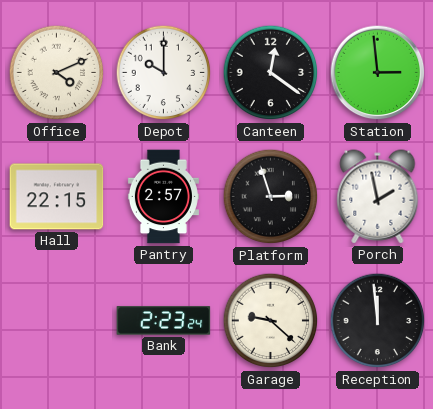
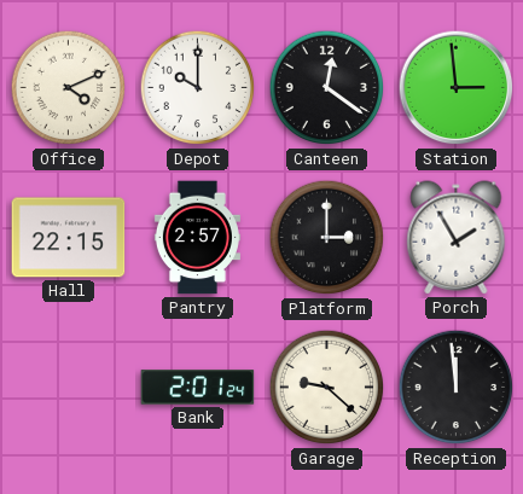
Platform: 2:57 -> 3:00
Porch: 1:58 -> 1:55
Bank: 2:23 -> 2:01
